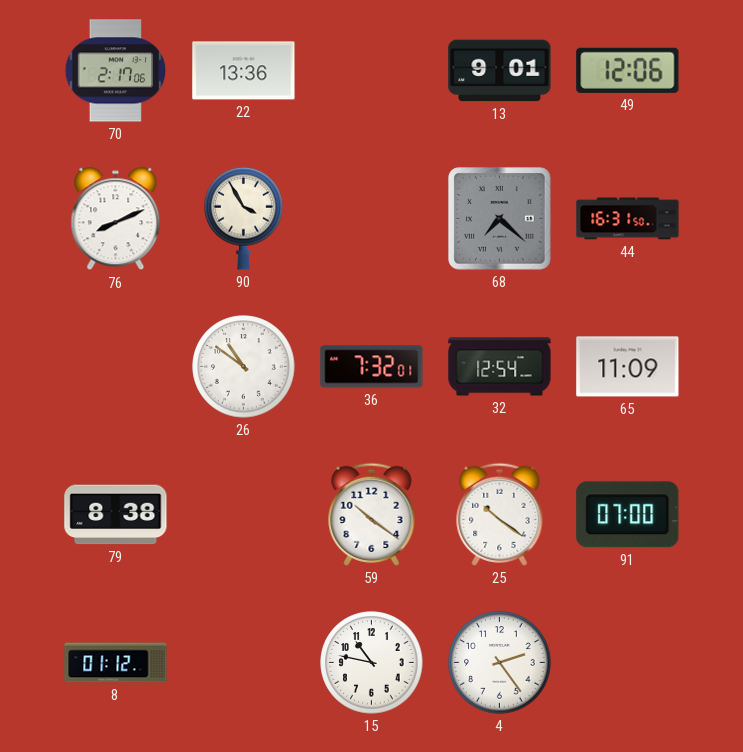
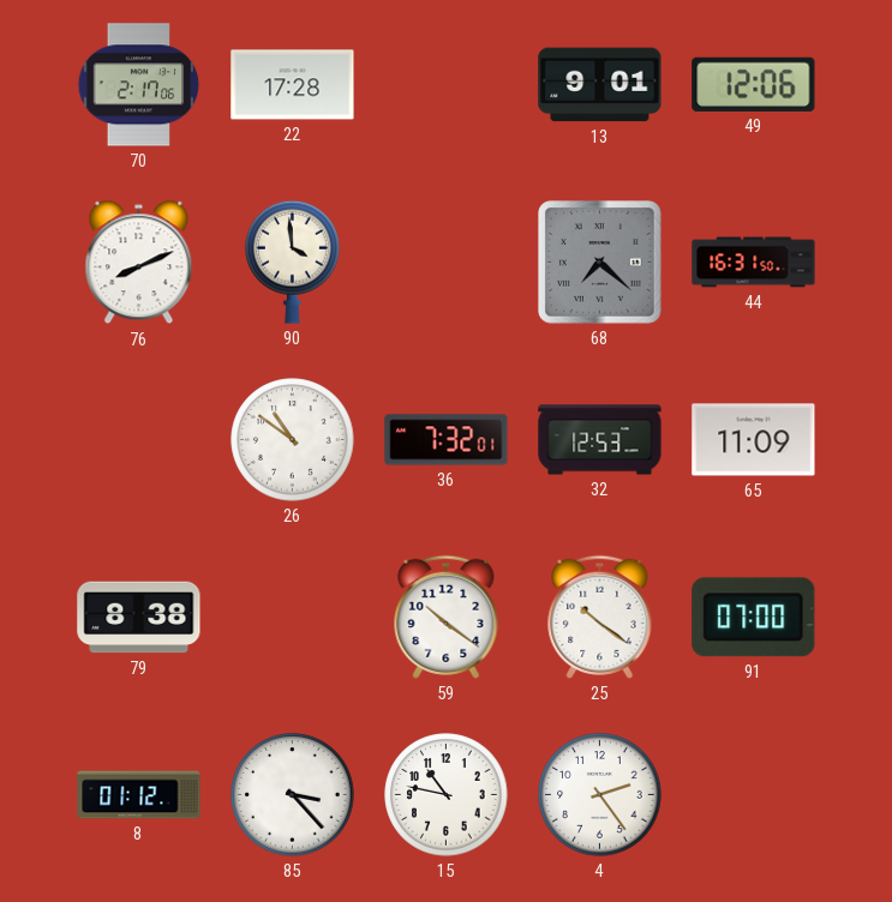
22: 13:36 -> 17:28
90: 3:55 -> 3:59
32: 12:54 -> 12:53
85: none -> 3:23
